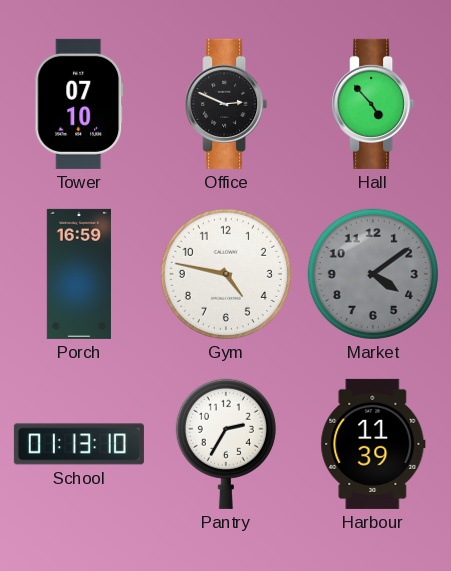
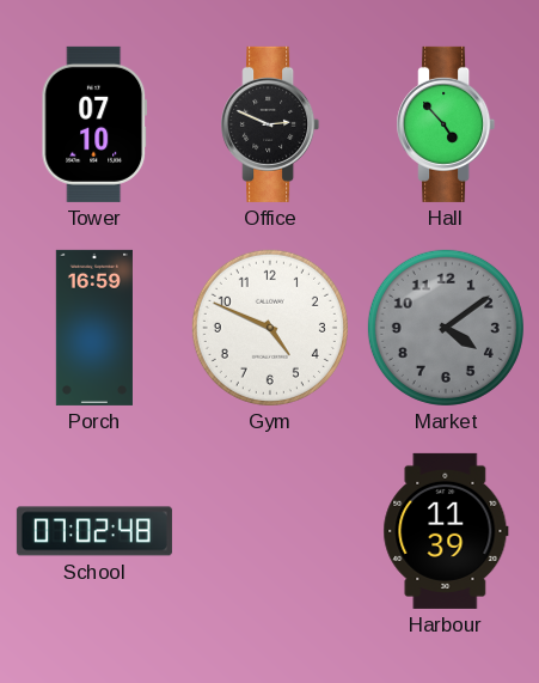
Gym: 4:47 -> 4:49
School: 01:13 -> 07:02
Pantry: 2:35 -> none
